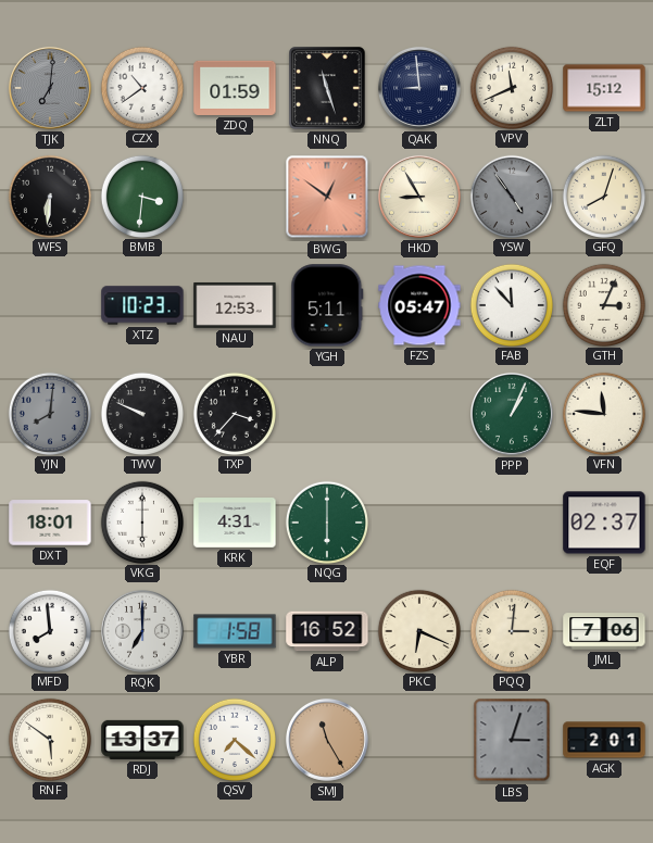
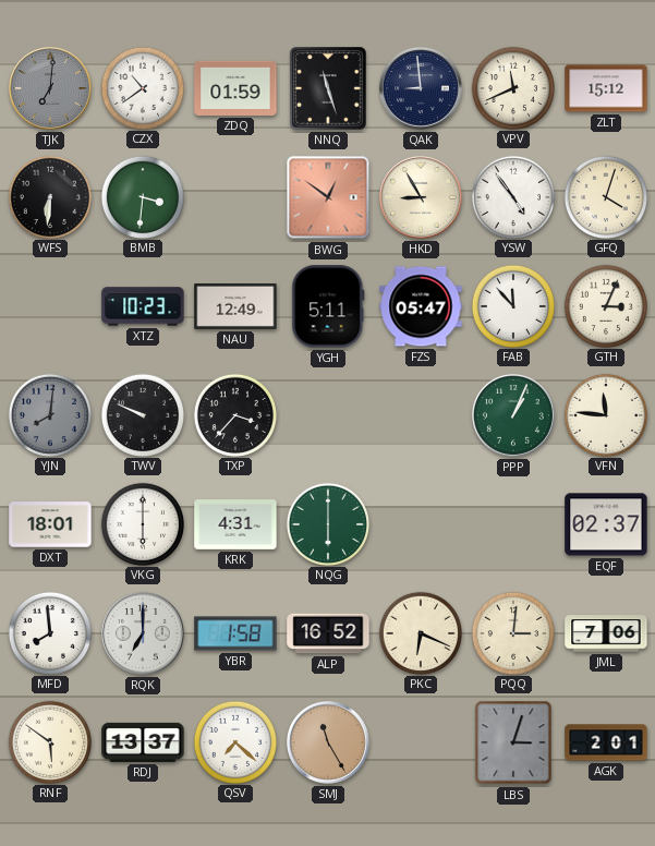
YSW dial: grey -> white
GFQ: 8:03 -> 4:03
NAU: 12:53 -> 12:49
